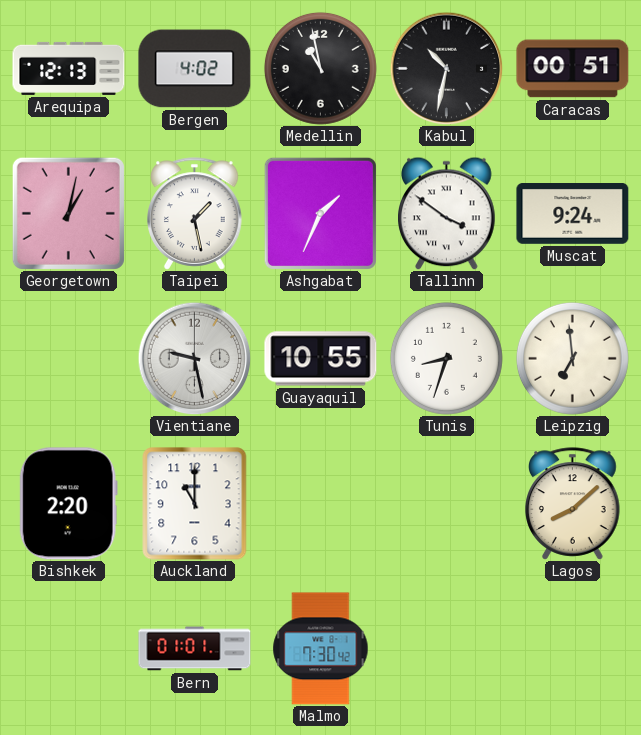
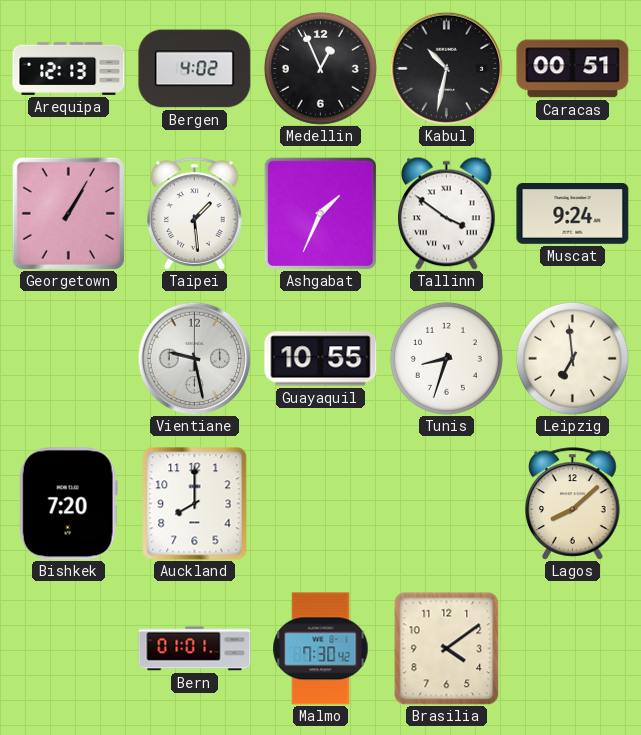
Medellin: 10:58 -> 12:56
Georgetown: 1:02 -> 1:05
Taipei: 1:28 -> 1:29
Bishkek: 2:20 -> 7:20
Auckland: 11:00 -> 8:00
Brasilia: none -> 4:09
